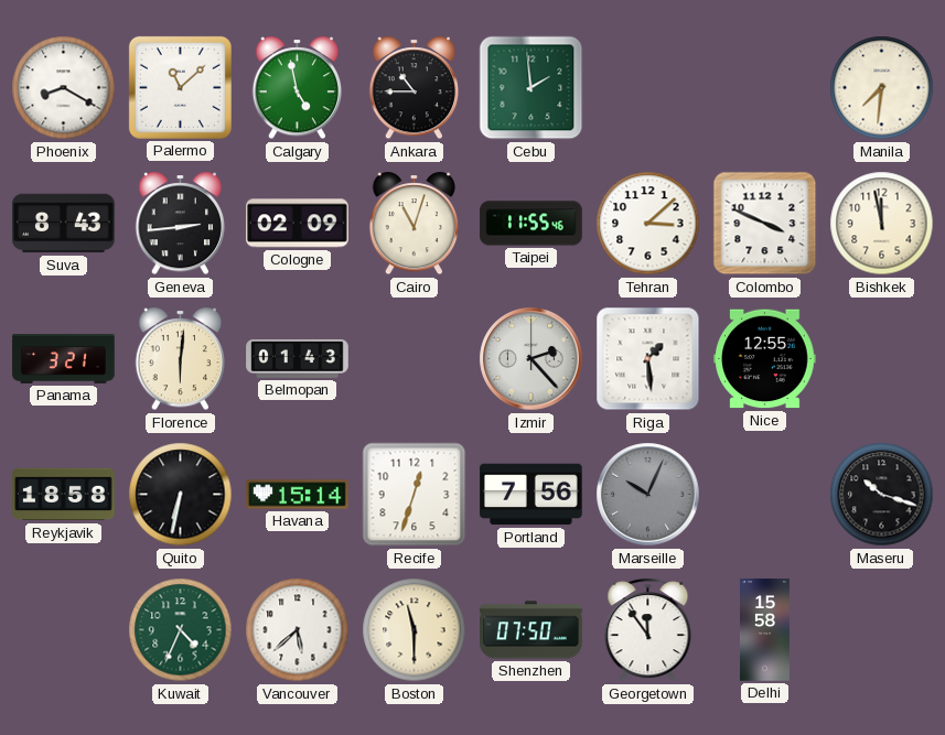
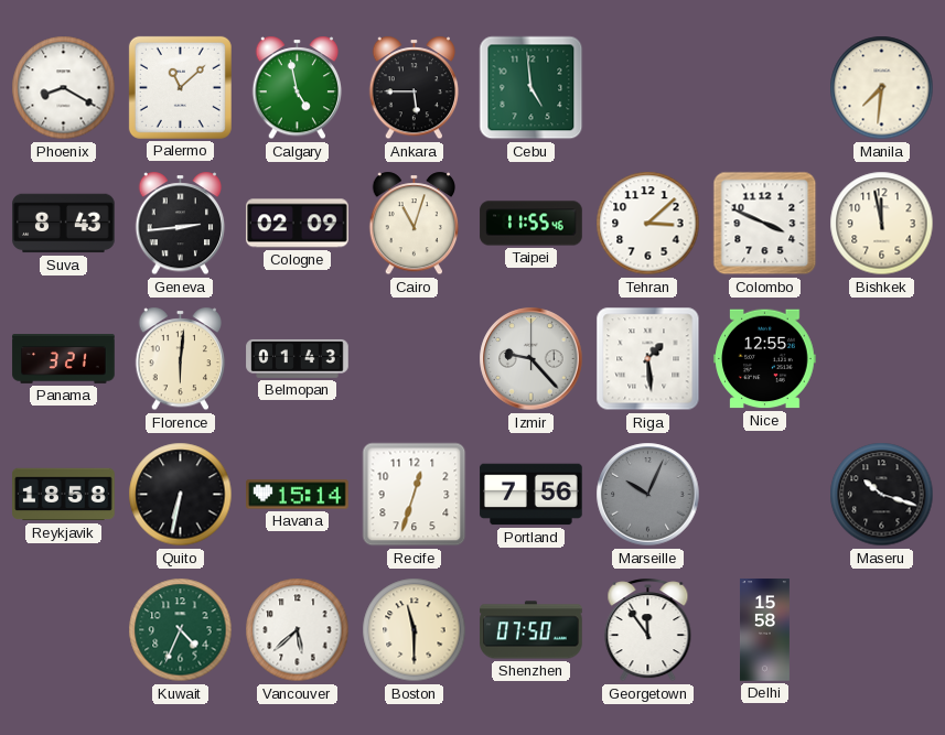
Ankara: 10:45 -> 5:45
Cebu: 1:59 -> 4:59
Izmir: 2:23 -> 9:23
